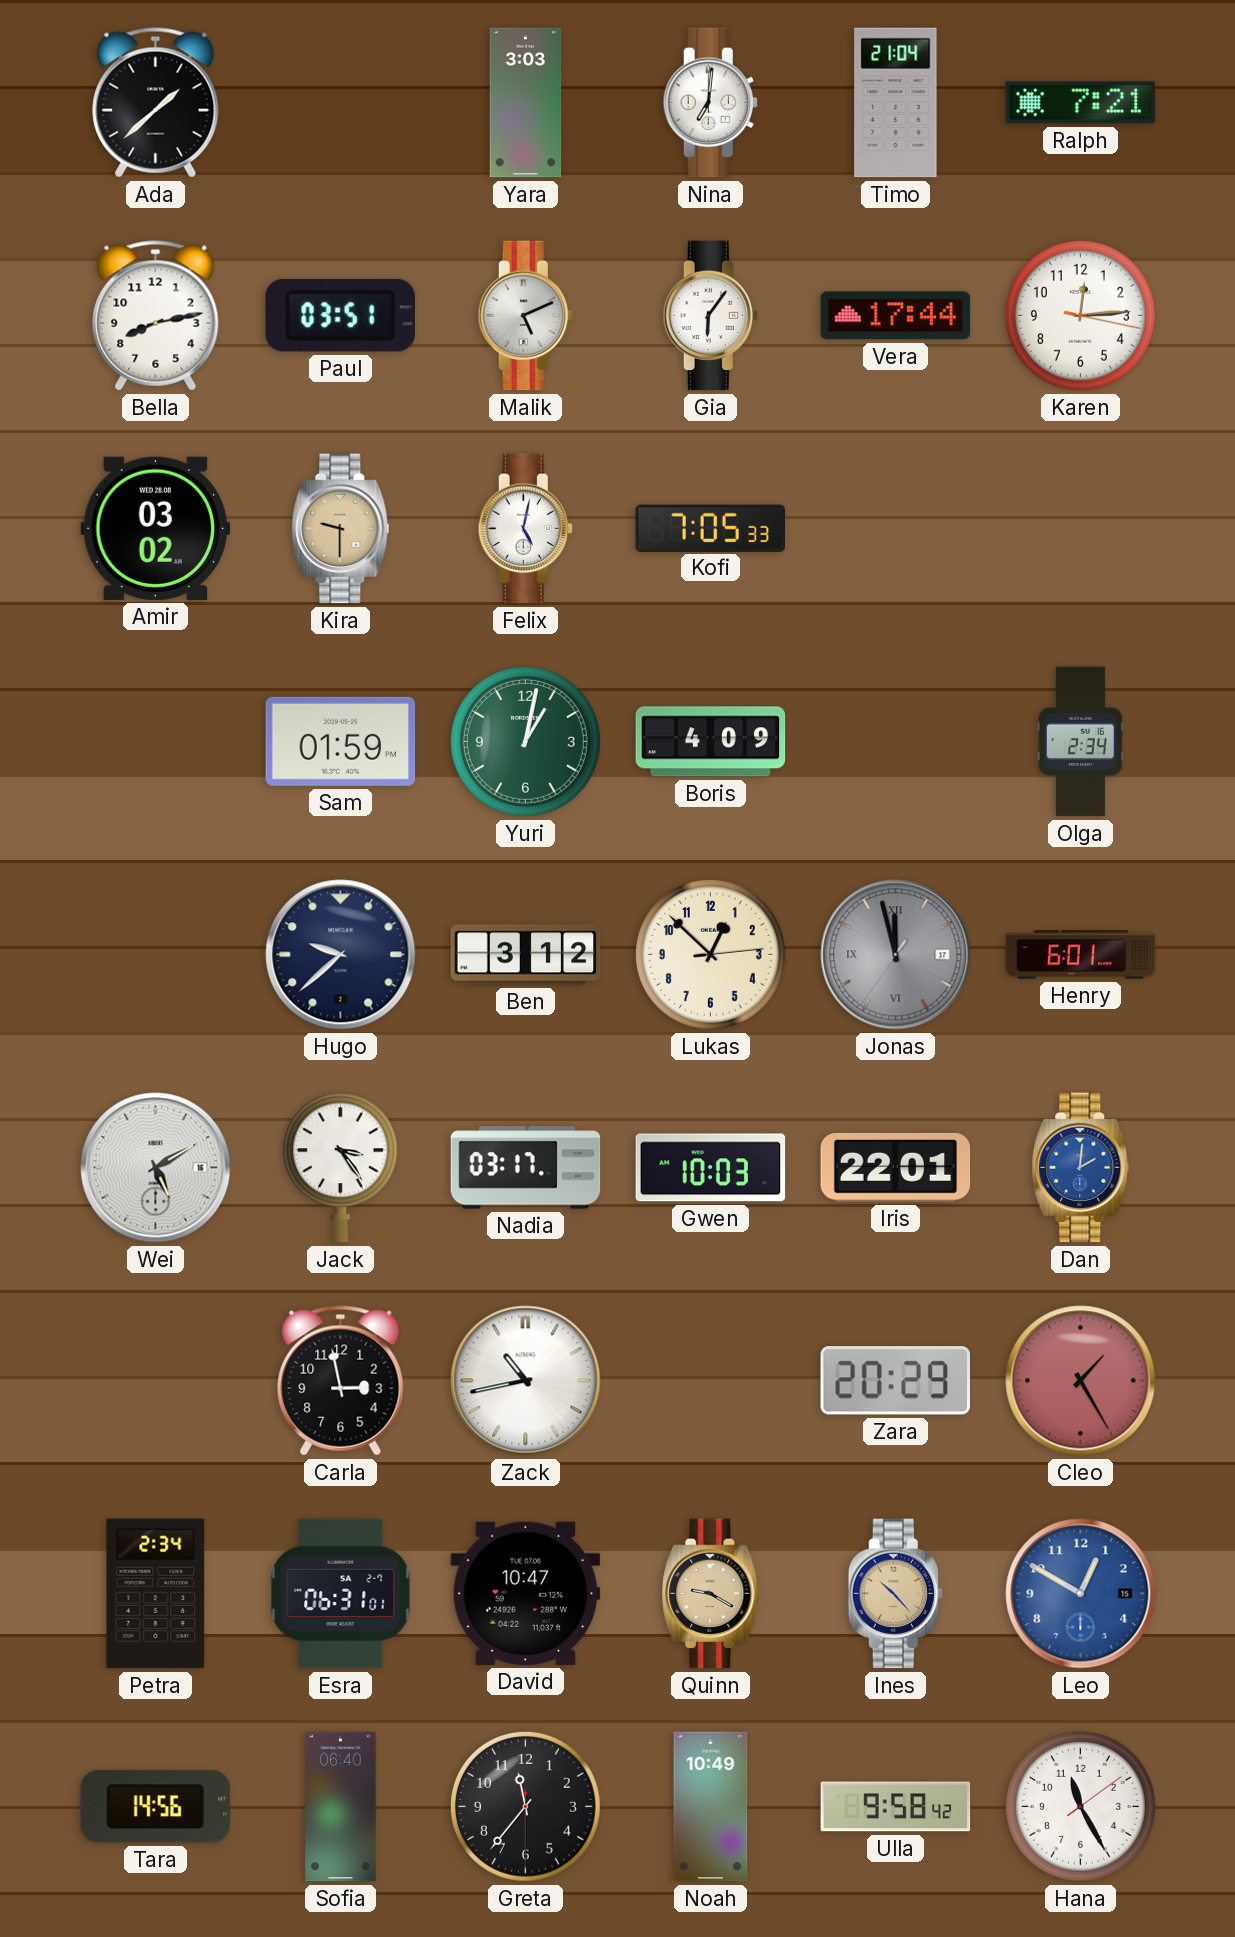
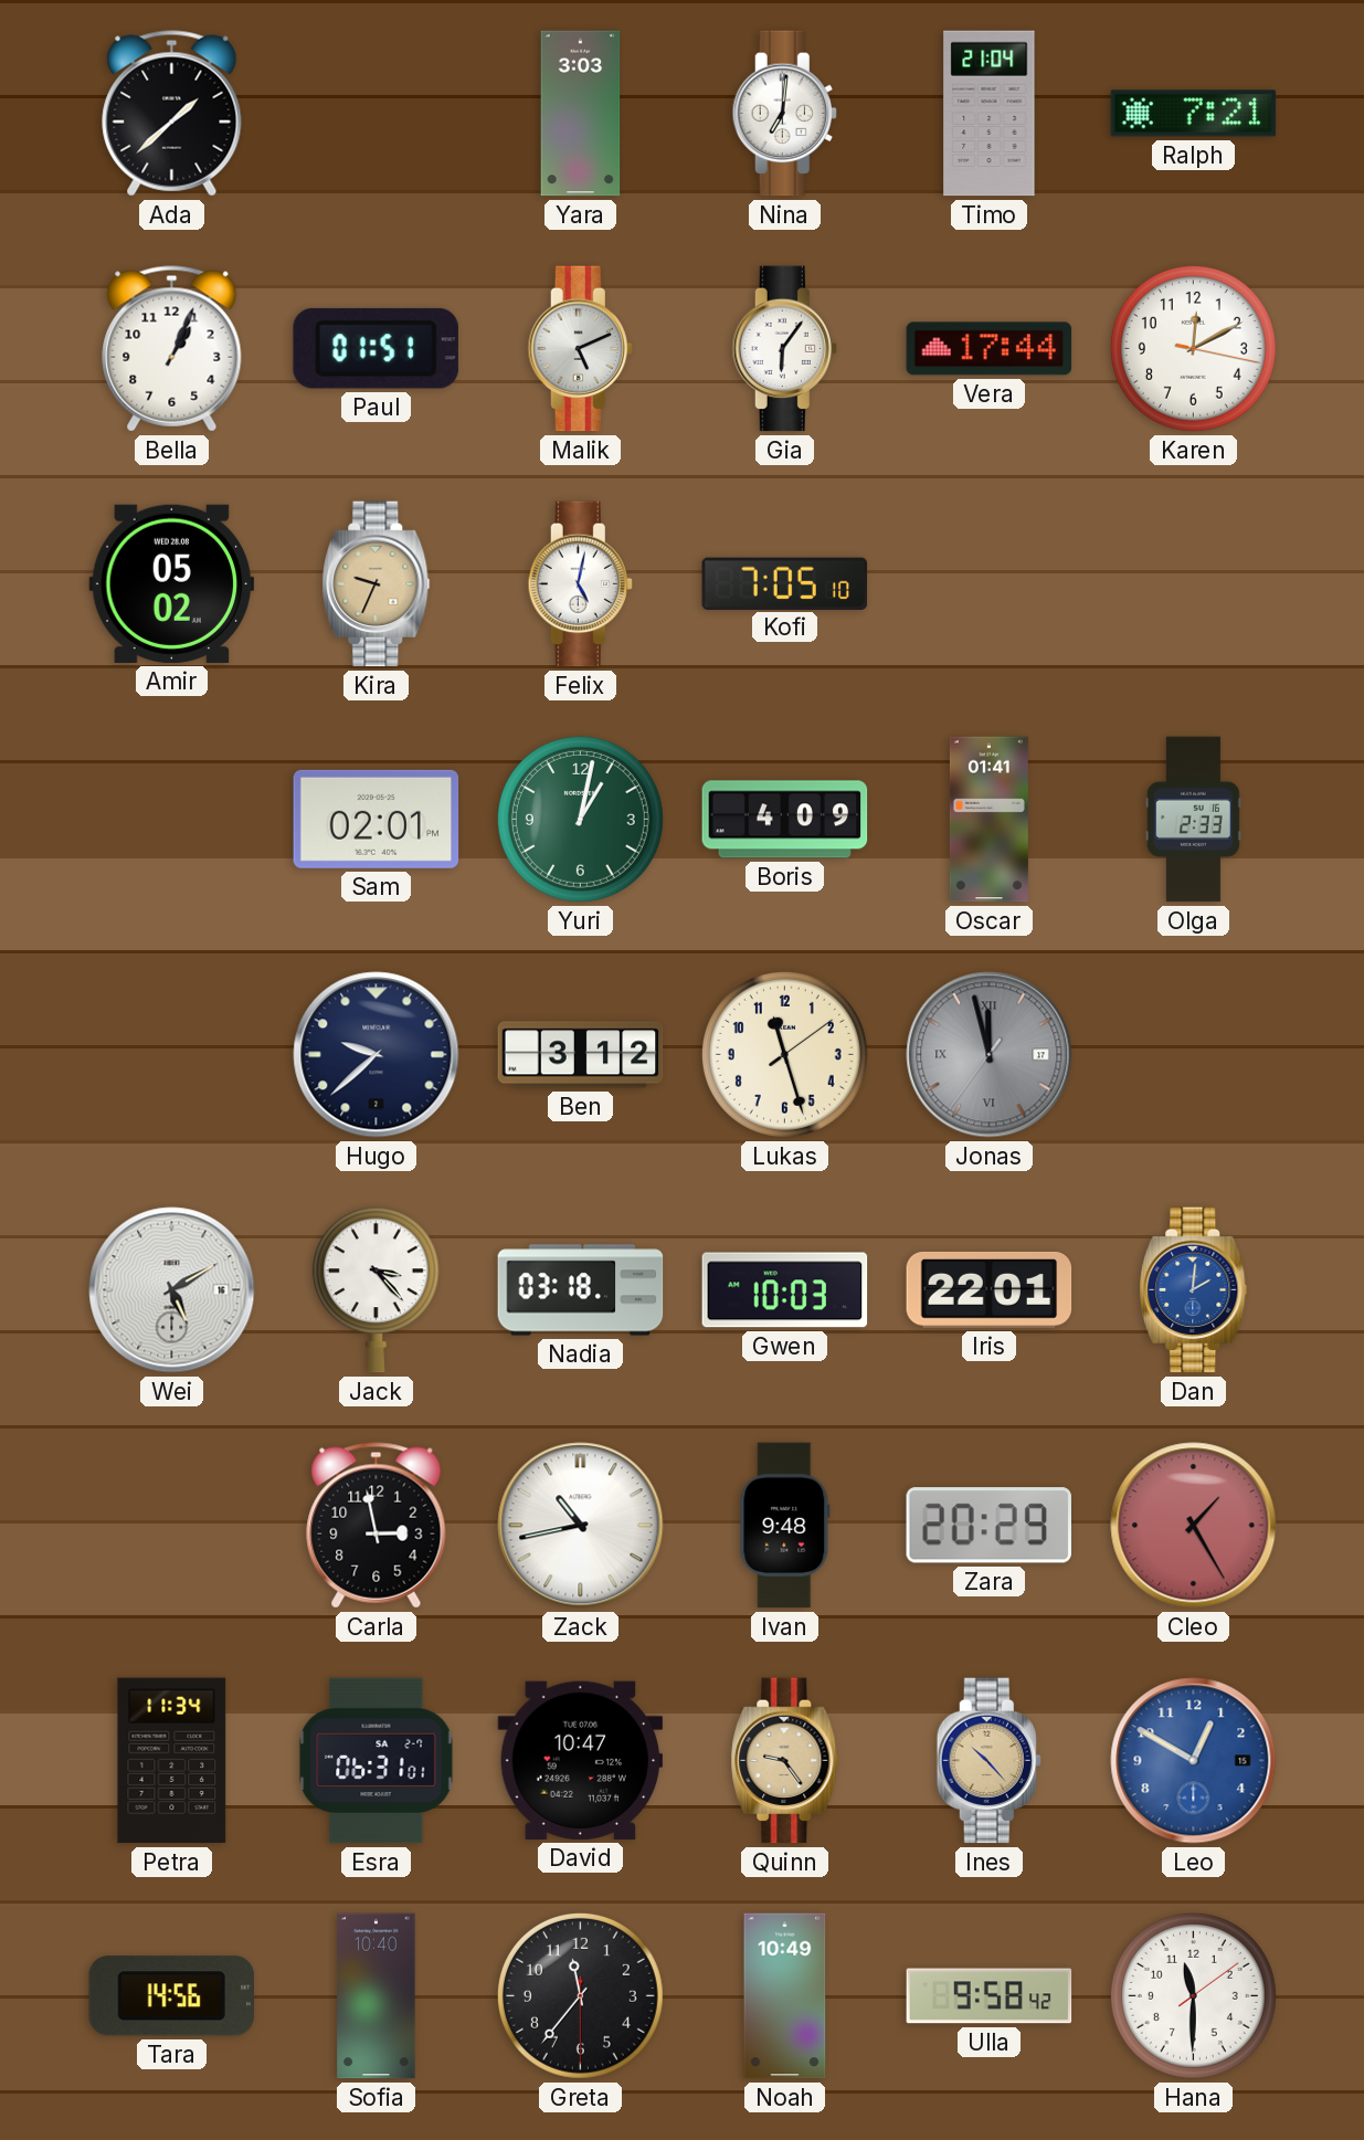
Bella: 8:13 -> 1:04
Paul: 03:51 -> 01:51
Karen: 12:14 -> 12:10
Amir: 03:02 -> 05:02
Kira: 9:30 -> 9:34
Kofi: 7:05:33 -> 7:05:10
Sam: 01:59 -> 02:01
Oscar: none -> 01:41
Olga: 2:34 -> 2:33
Lukas: 12:52 -> 11:27
Henry: 6:01 -> none
Jack: 3:24 -> 3:23
Nadia: 03:17 -> 03:18
Ivan: none -> 9:48
Petra: 2:34 -> 11:34
Quinn: 9:20 -> 9:24
Sofia: 06:40 -> 10:40
Hana: 11:25 -> 11:30
